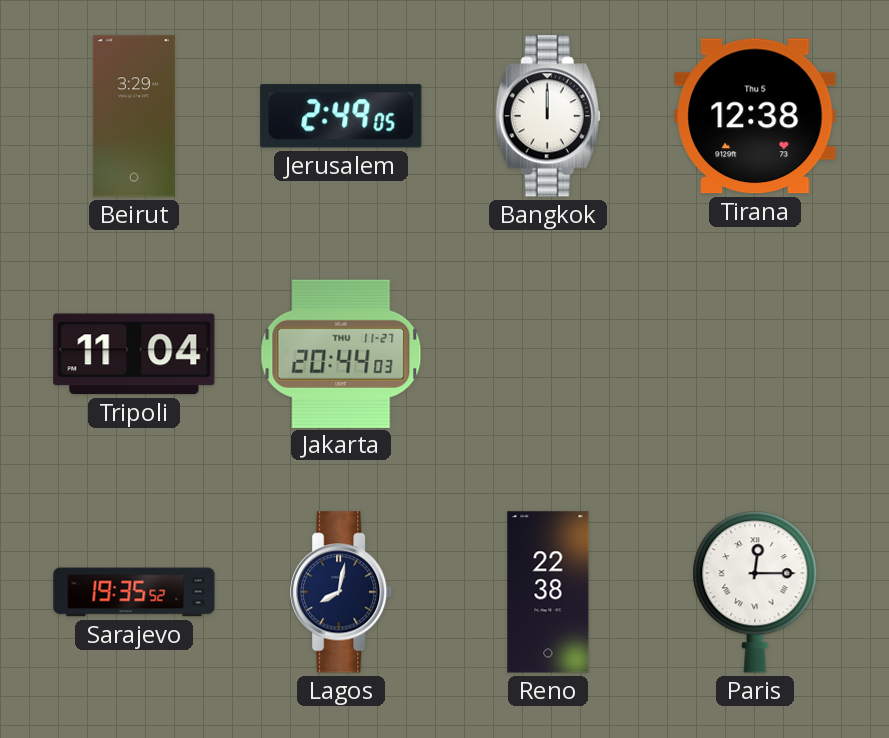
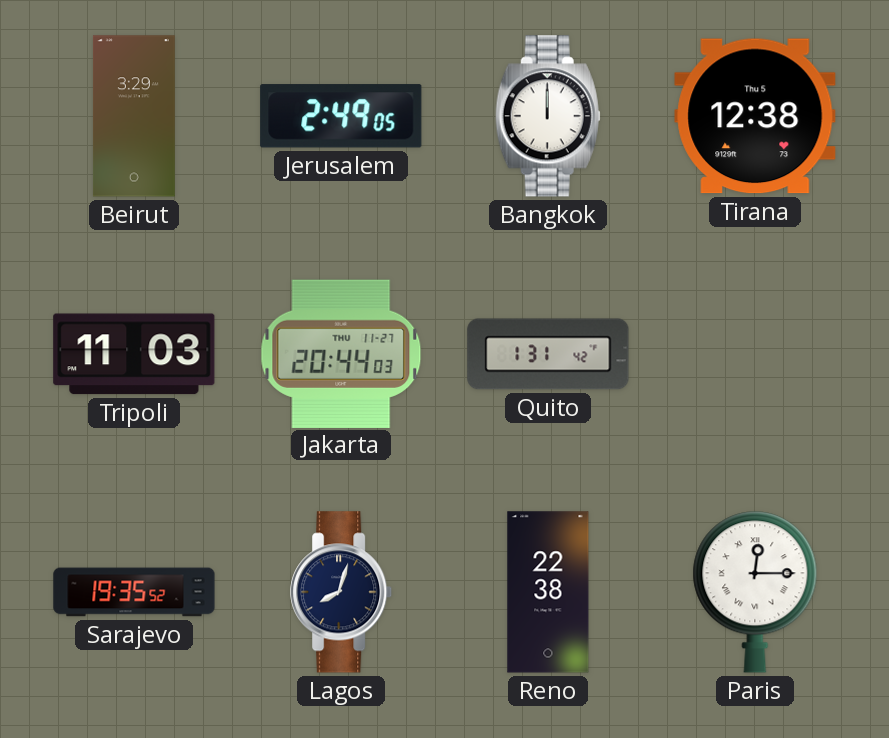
Tripoli: 11:04 -> 11:03
Quito: none -> 1:31
Lagos: 8:02 -> 8:03
